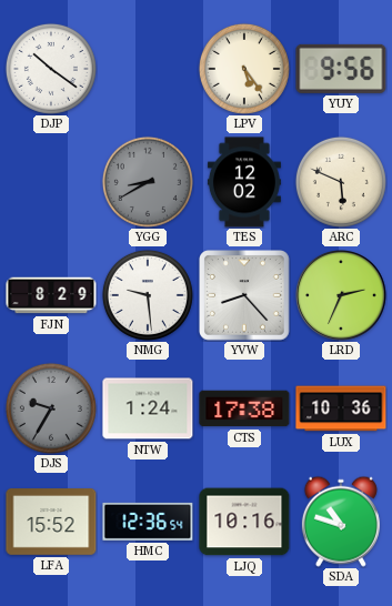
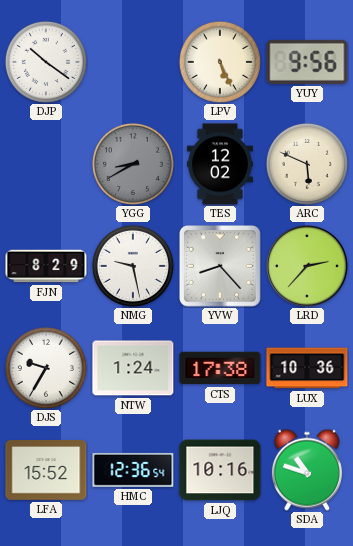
LPV: 5:24 -> 5:26
NMG: 9:29 -> 9:28
LRD: 2:34 -> 2:37
DJS dial: grey -> white
